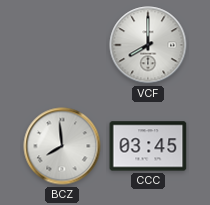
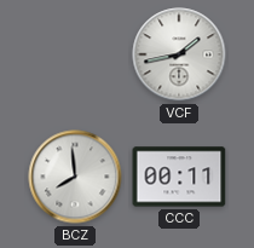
VCF: 8:00 -> 1:43
CCC: 03:45 -> 00:11
